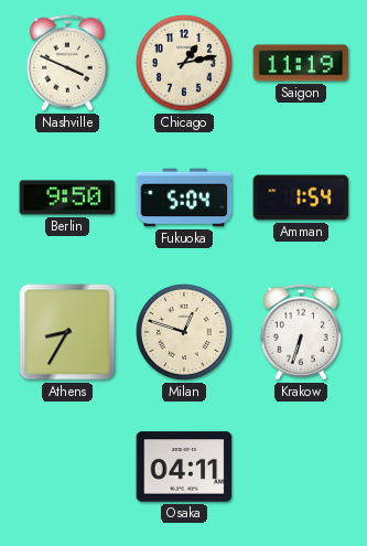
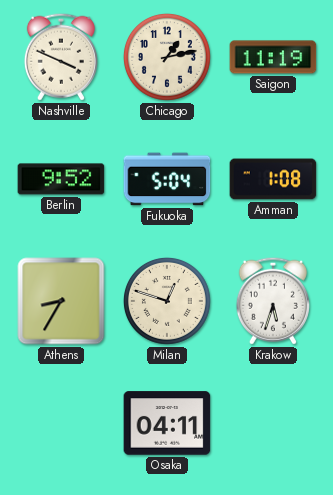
Berlin: 9:50 -> 9:52
Amman: 1:54 -> 1:08
Krakow: 6:33 -> 5:33
